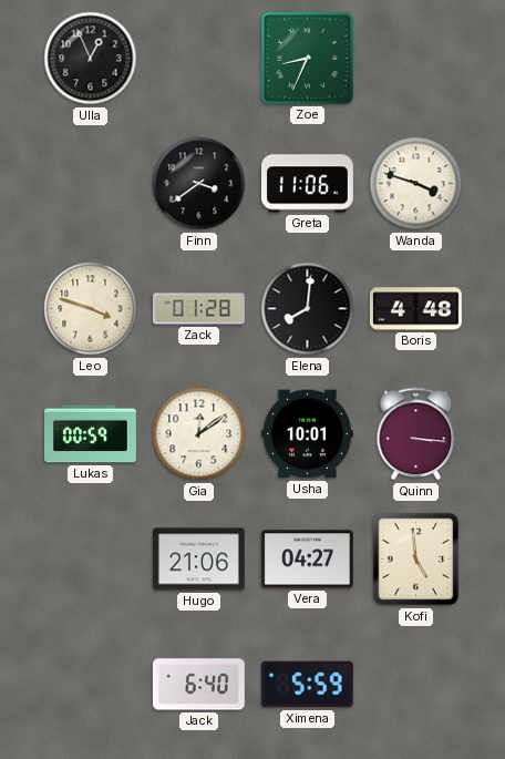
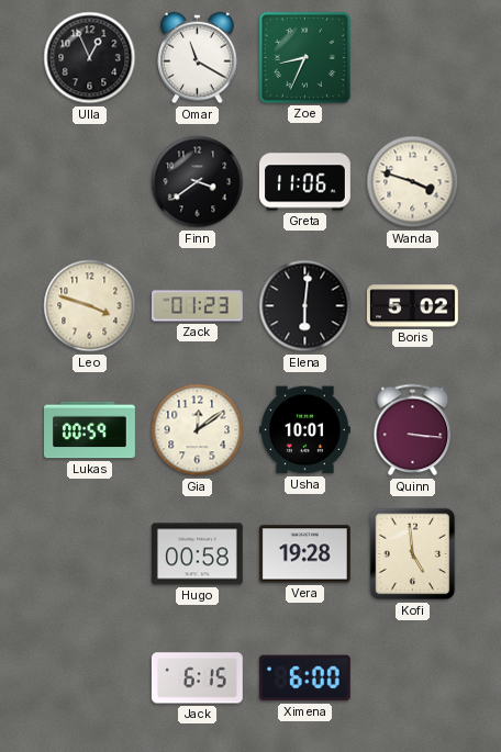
Omar: none -> 11:20
Zack: 01:28 -> 01:23
Elena: 8:01 -> 6:01
Boris: 4:48 -> 5:02
Hugo: 21:06 -> 00:58
Vera: 04:27 -> 19:28
Jack: 6:40 -> 6:15
Ximena: 5:59 -> 6:00
